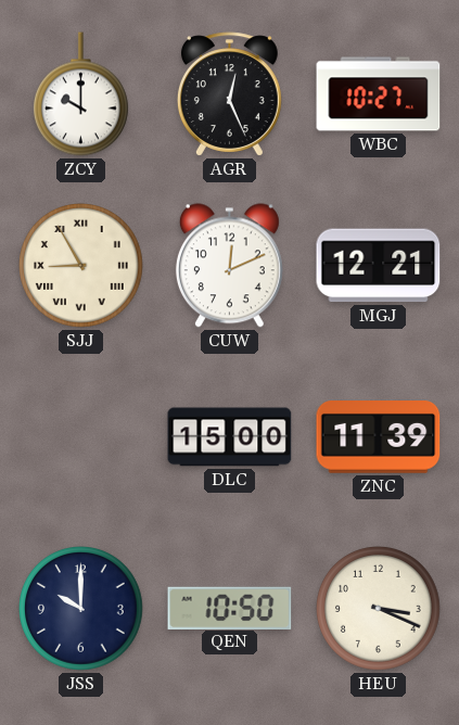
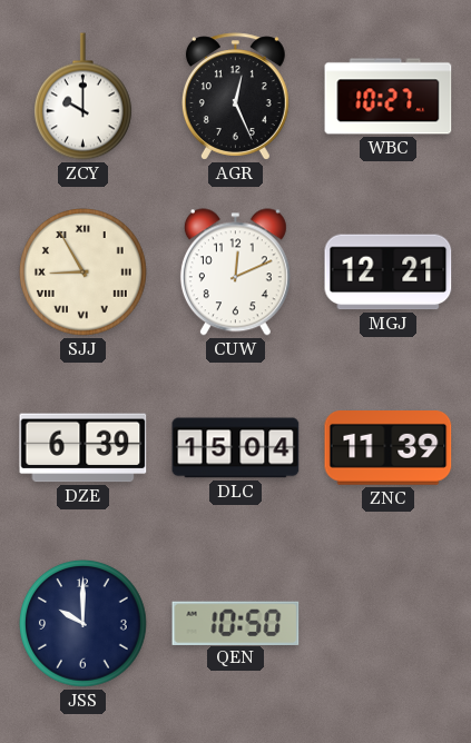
DZE: none -> 6:39
DLC: 15:00 -> 15:04
HEU: 3:19 -> none
